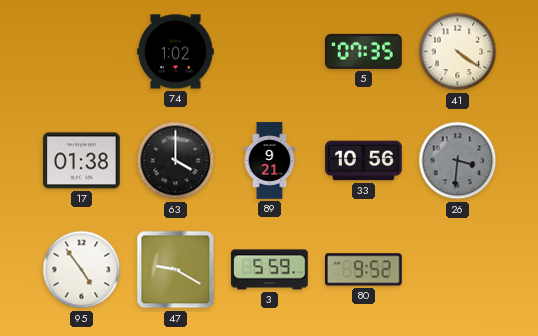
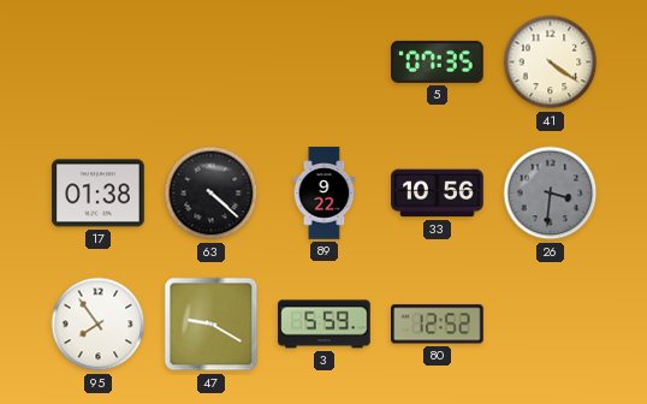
74: 1:02 -> none
63: 4:00 -> 4:22
89: 9:21 -> 9:22
95: 4:54 -> 7:54
80: 9:52 -> 12:52
